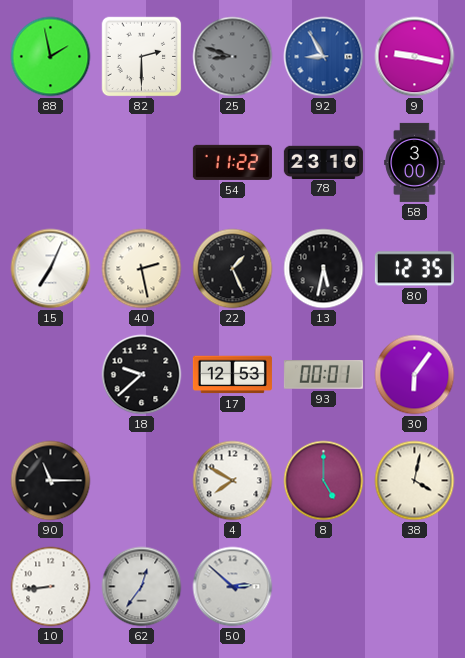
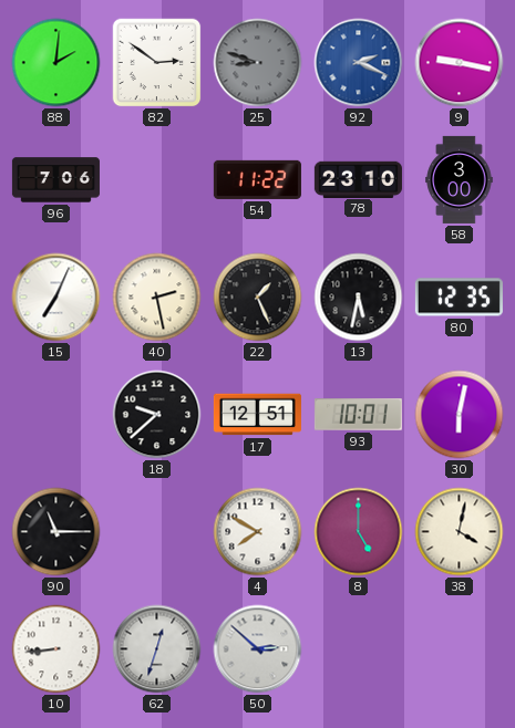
88: 1:58 -> 2:01
82: 2:30 -> 2:51
92: 8:55 -> 2:19
96: none -> 7:06
17: 12:53 -> 12:51
93: 00:01 -> 10:01
30: 6:06 -> 6:02
62: 12:36 -> 12:33
